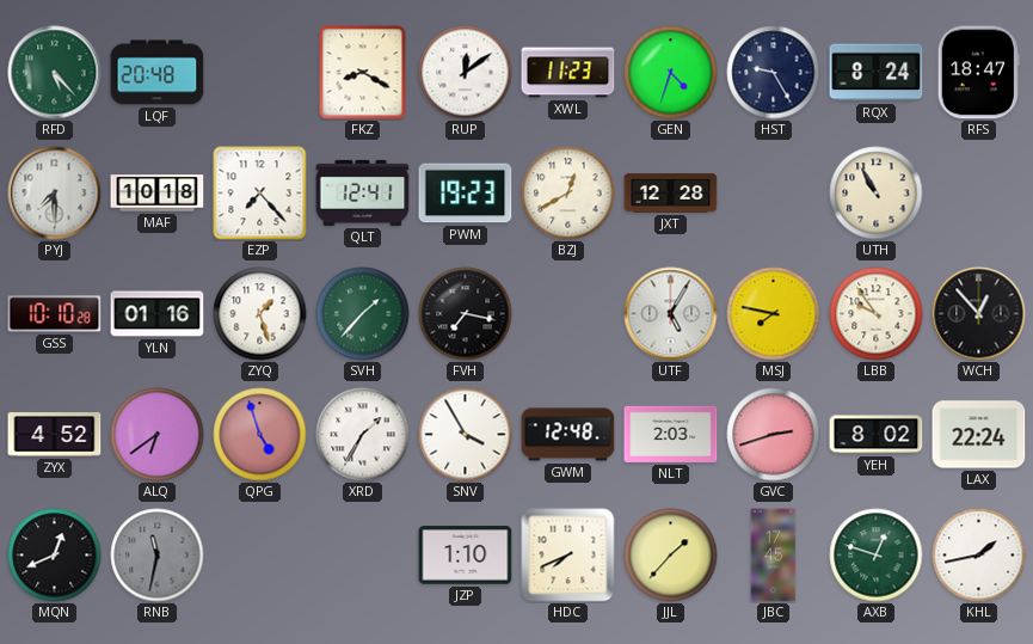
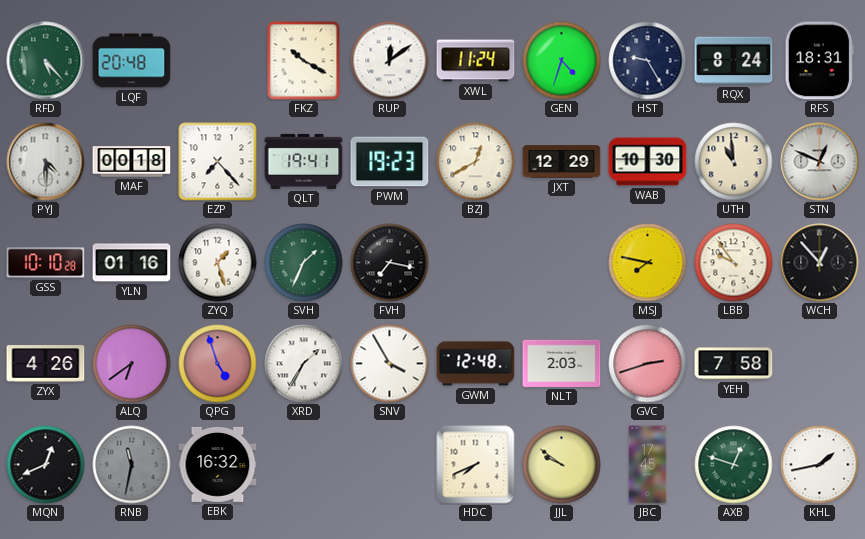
FKZ: 8:20 -> 10:20
XWL: 11:23 -> 11:24
RFS: 18:47 -> 18:31
PYJ: 7:30 -> 4:30
MAF: 10:18 -> 00:18
QLT: 12:41 -> 19:41
JXT: 12:28 -> 12:29
WAB: none -> 10:30
UTH: 10:55 -> 10:59
STN: none -> 12:49
SVH: 1:37 -> 1:34
UTF: 5:05 -> none
ZYX: 4:52 -> 4:26
YEH: 8:02 -> 7:58
LAX: 22:24 -> none
EBK: none -> 16:32
JZP: 1:10 -> none
JJL: 1:37 -> 9:51
